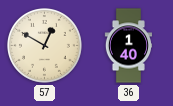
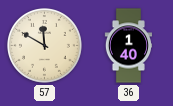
57: 12:50 -> 11:50
